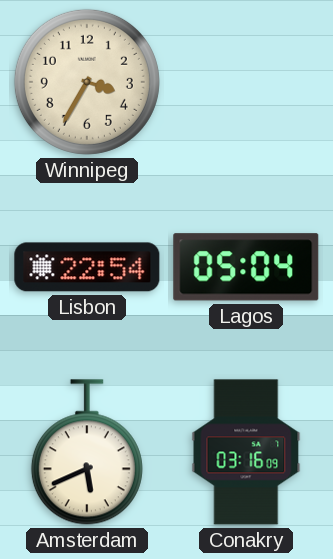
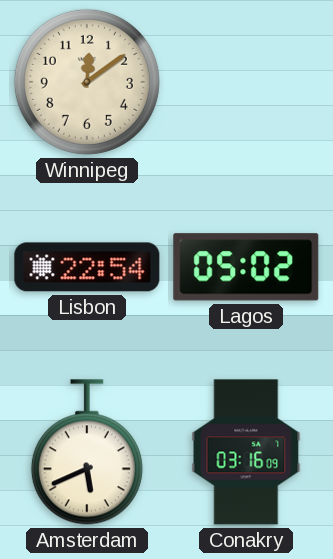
Winnipeg: 3:35 -> 12:09
Lagos: 05:04 -> 05:02
